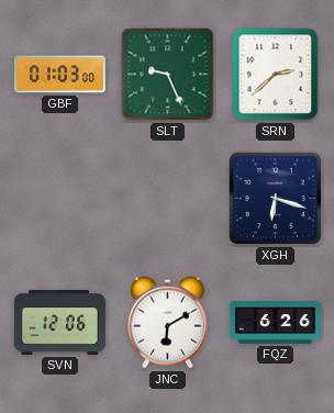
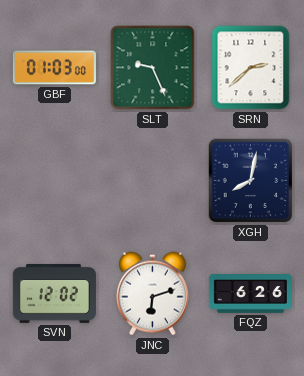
XGH: 6:18 -> 8:02
SVN: 12:06 -> 12:02
JNC: 6:10 -> 6:12
